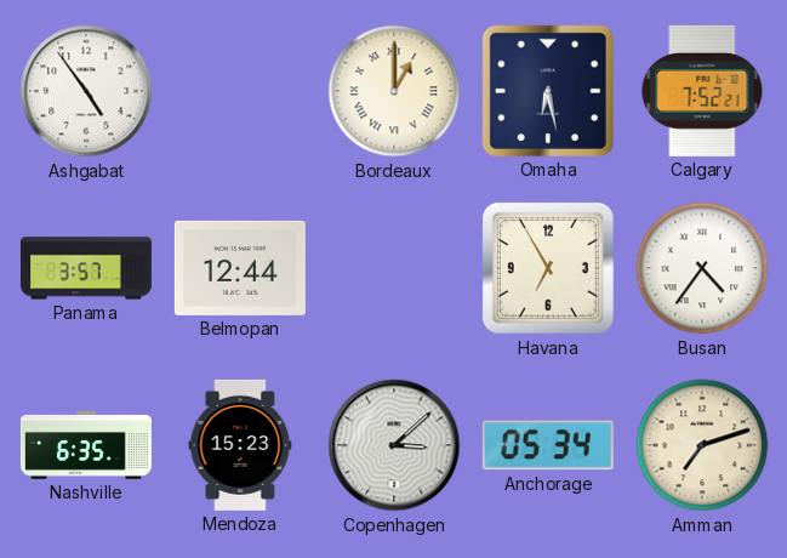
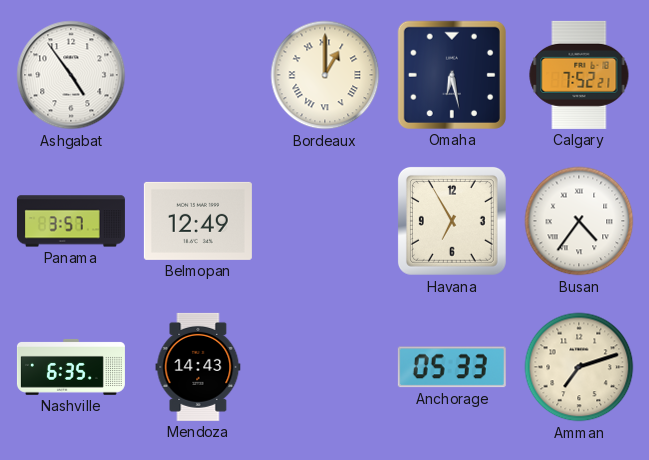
Belmopan: 12:44 -> 12:49
Mendoza: 15:23 -> 14:43
Copenhagen: 3:08 -> none
Anchorage: 05:34 -> 05:33
